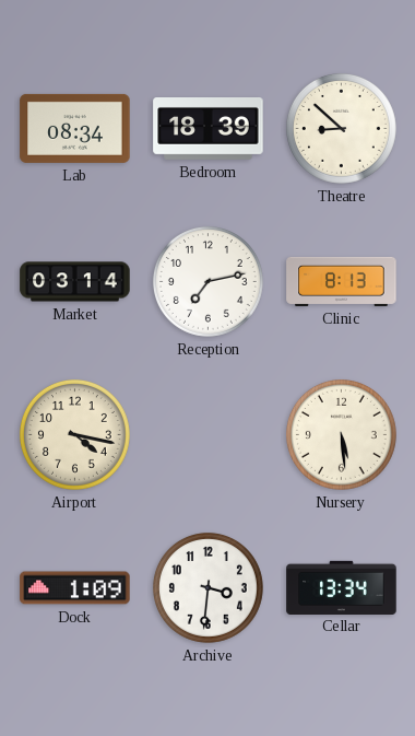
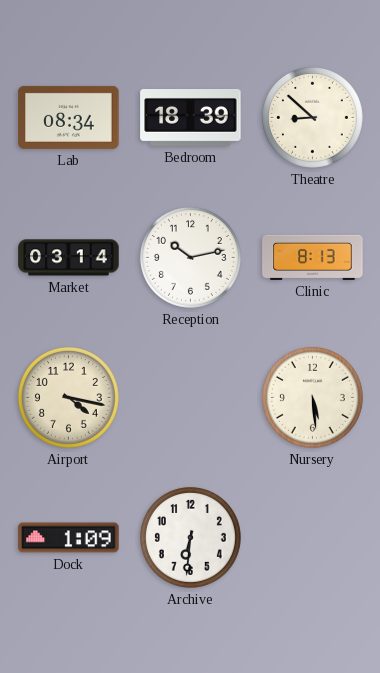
Reception: 7:13 -> 10:13
Archive: 3:31 -> 6:31
Cellar: 13:34 -> none
